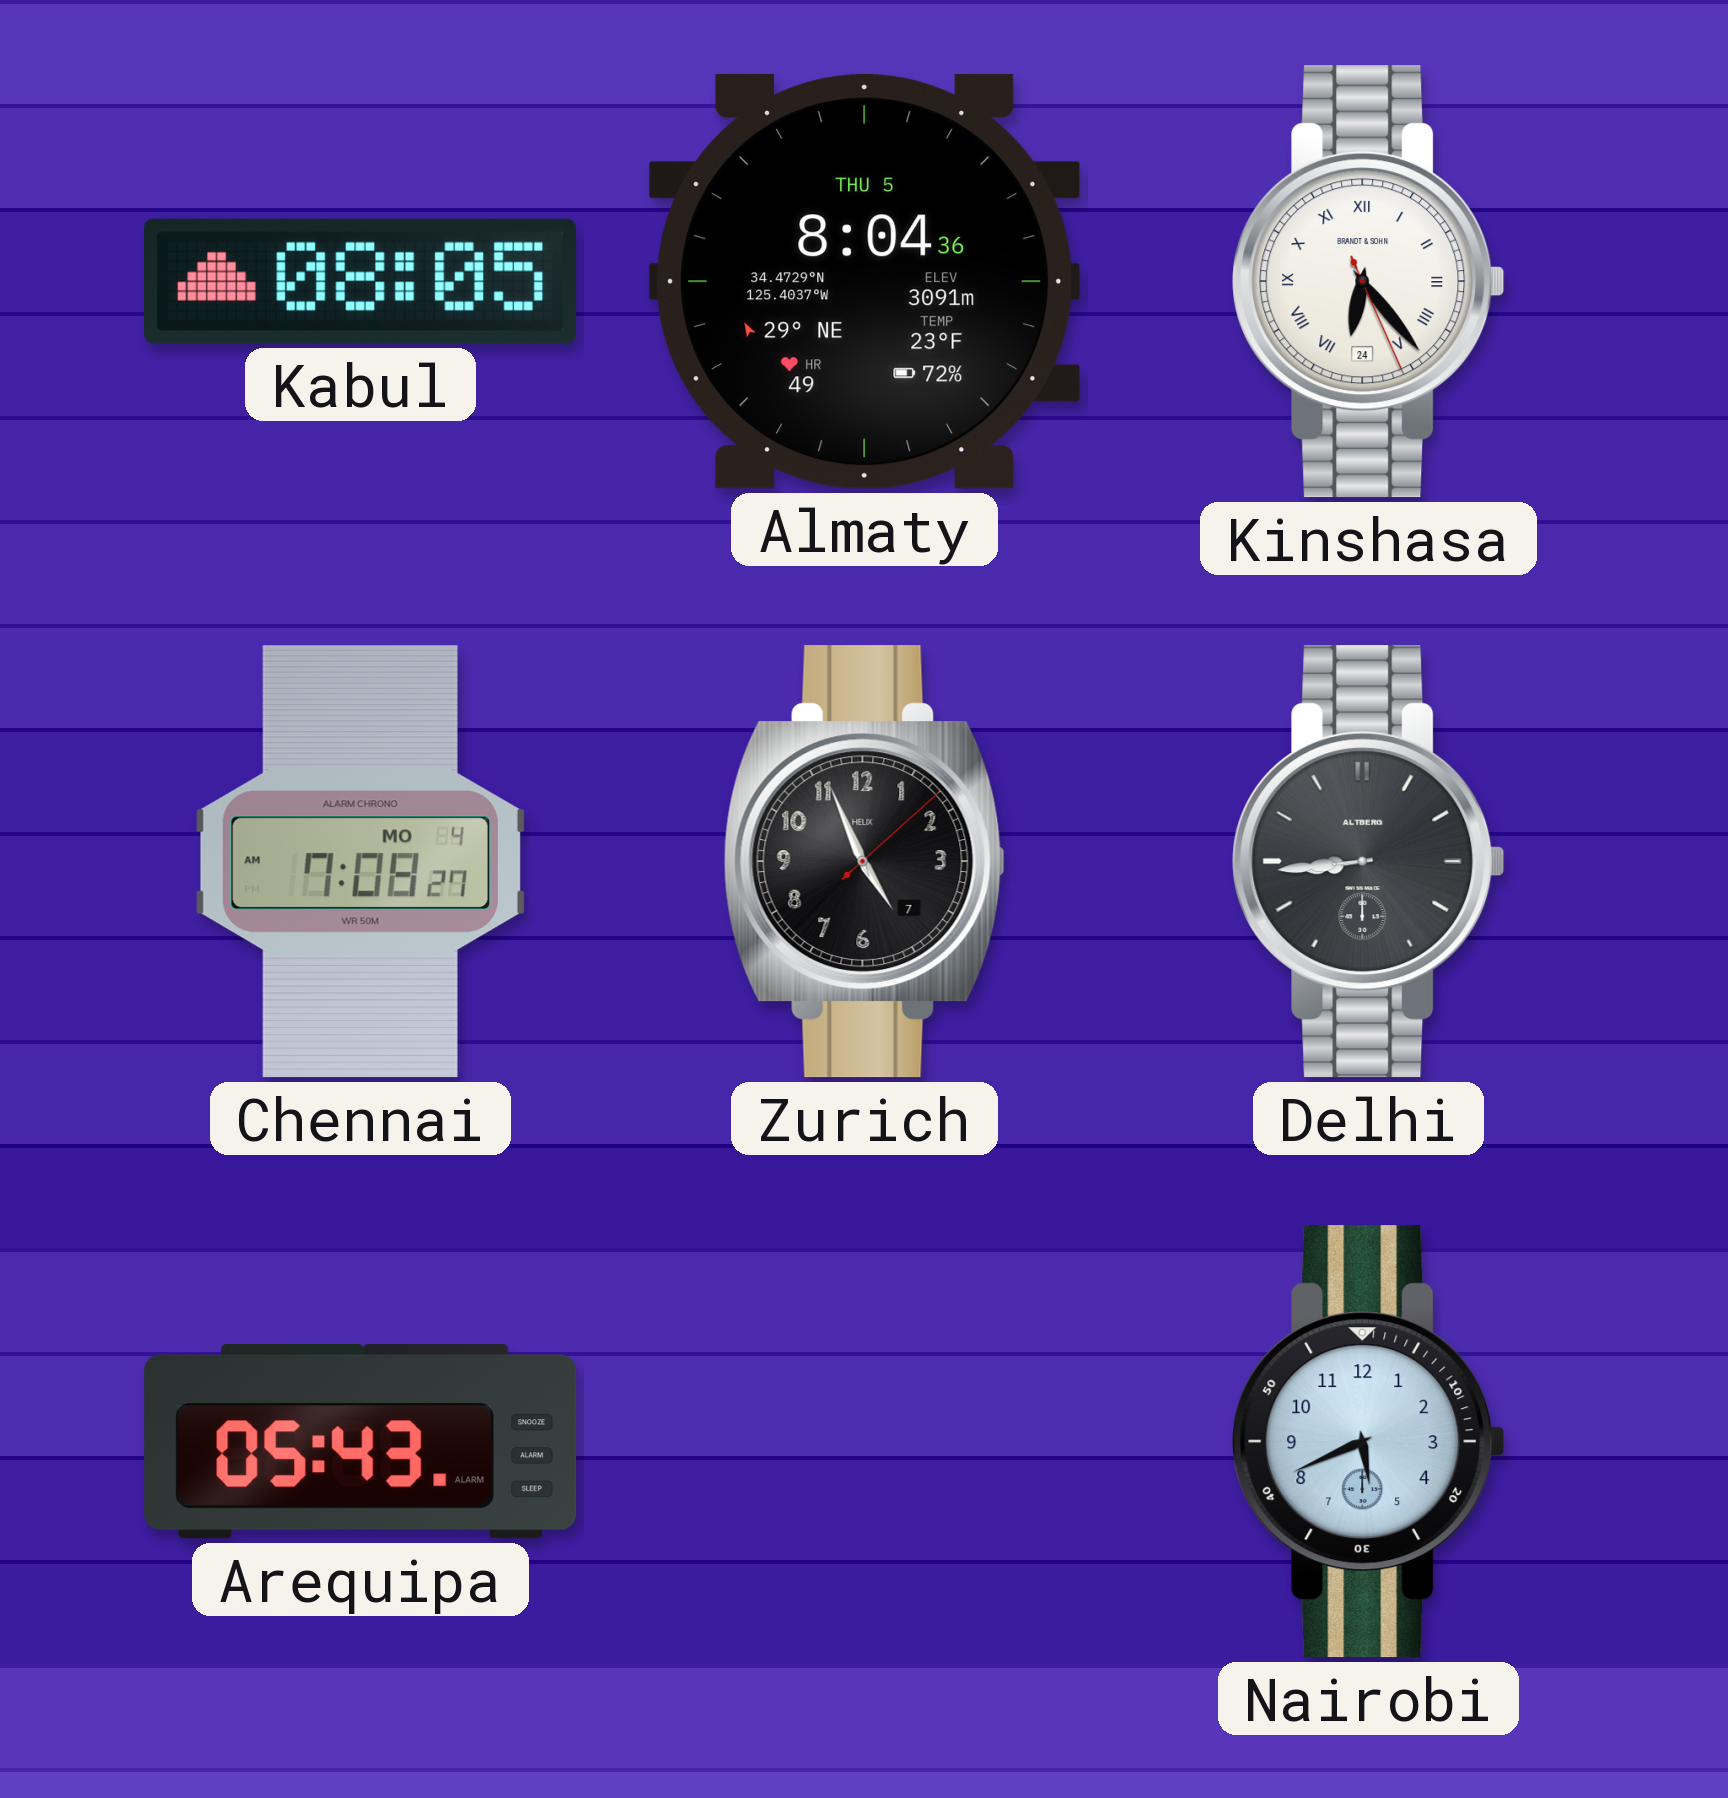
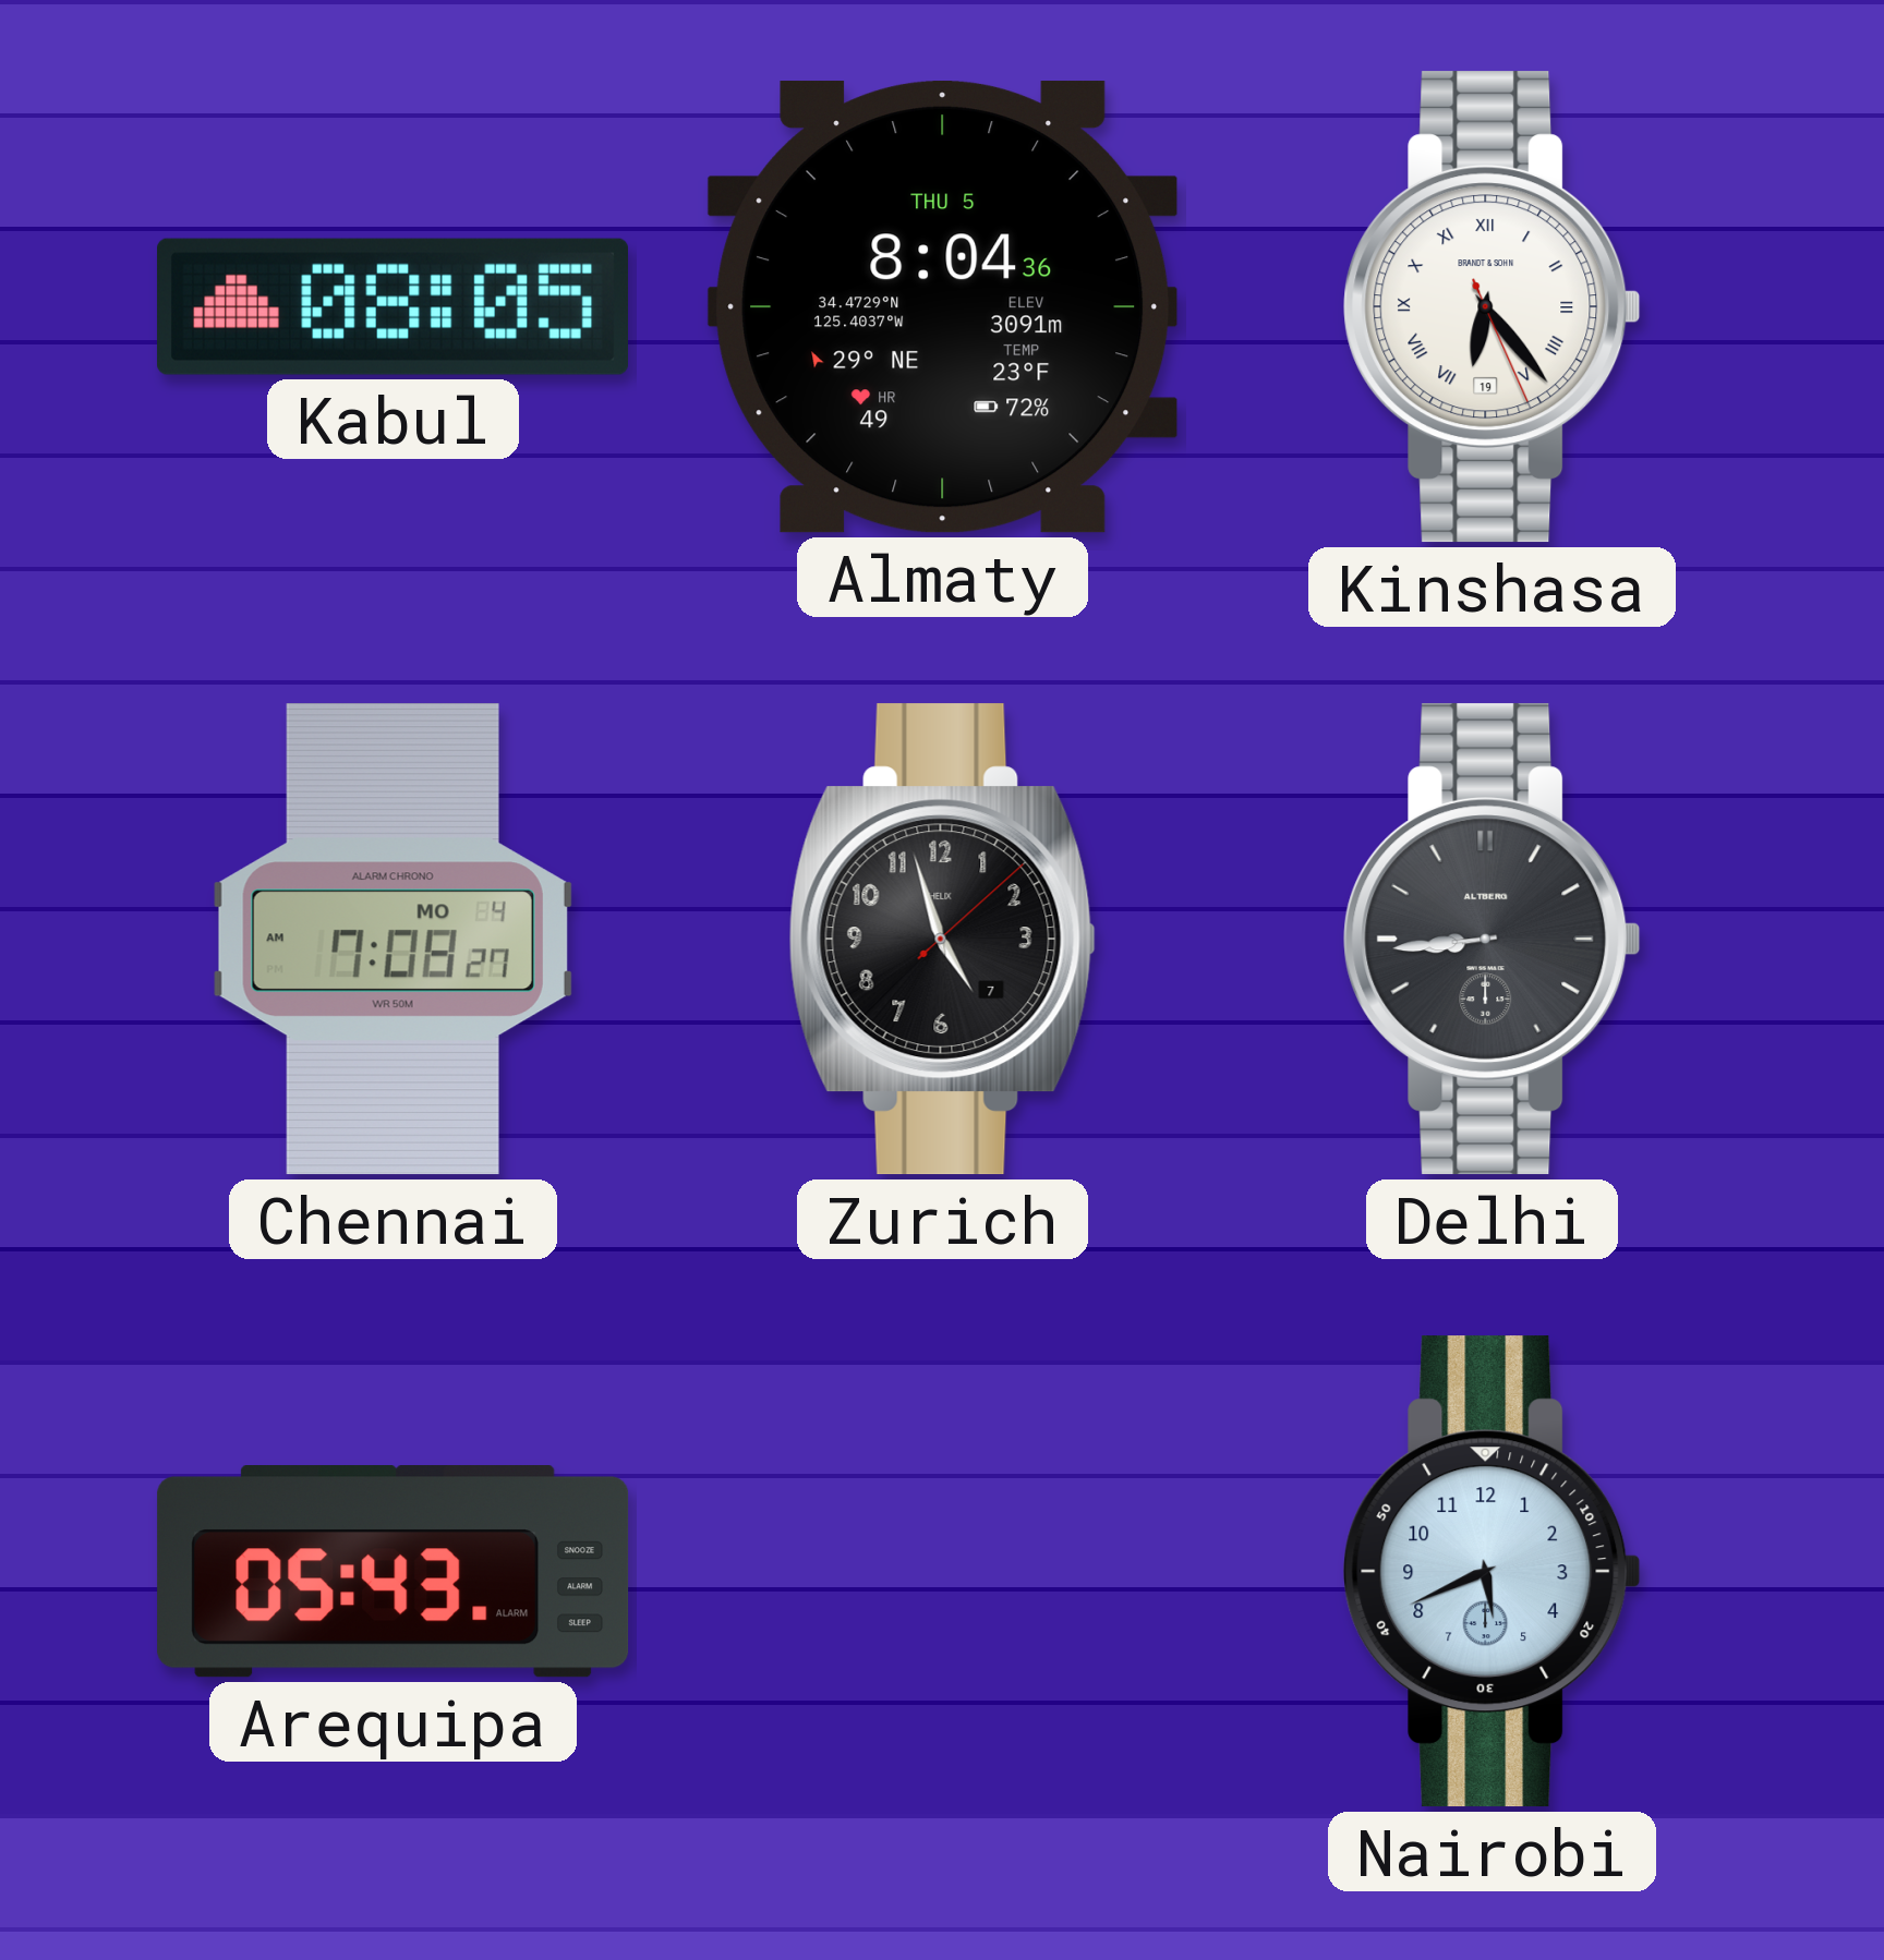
Kinshasa date: 24 -> 19
Zurich: 4:56 -> 4:57
